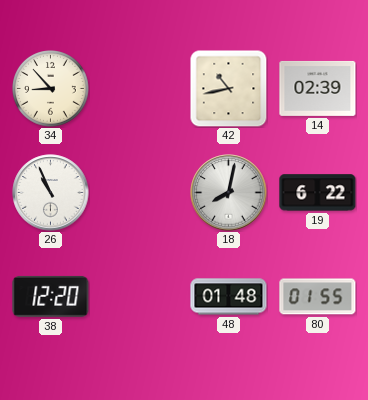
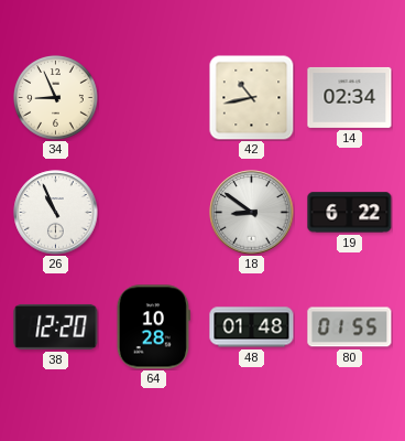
34: 8:53 -> 8:56
14: 02:39 -> 02:34
18: 8:02 -> 8:51
64: none -> 10:28
